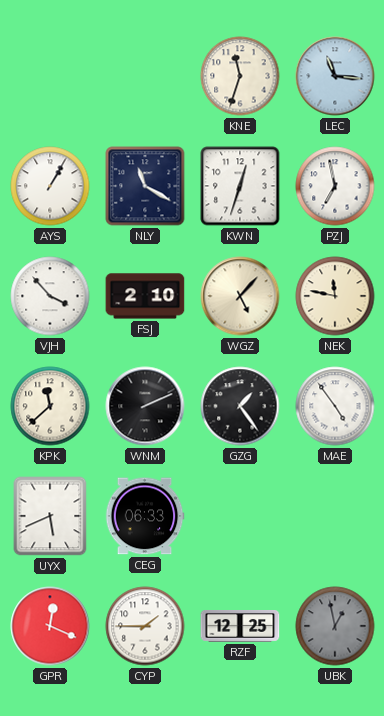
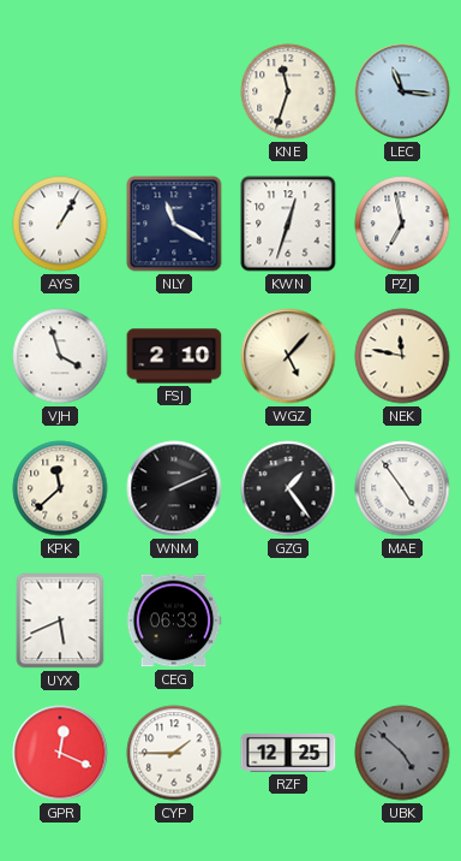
VJH: 3:53 -> 3:57
UBK: 12:58 -> 4:52
